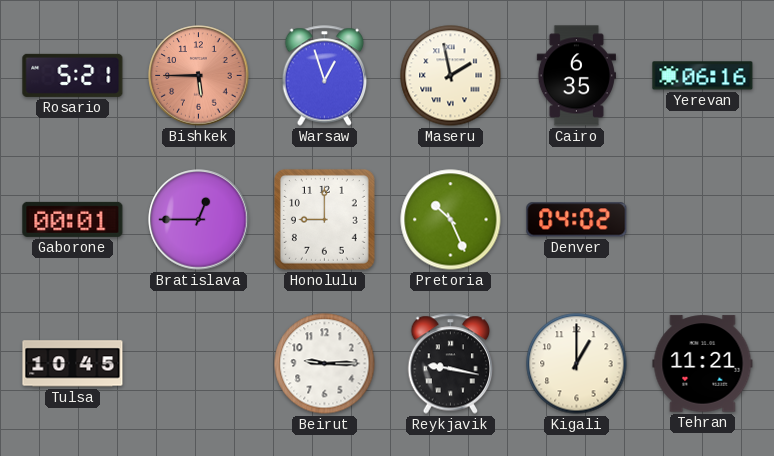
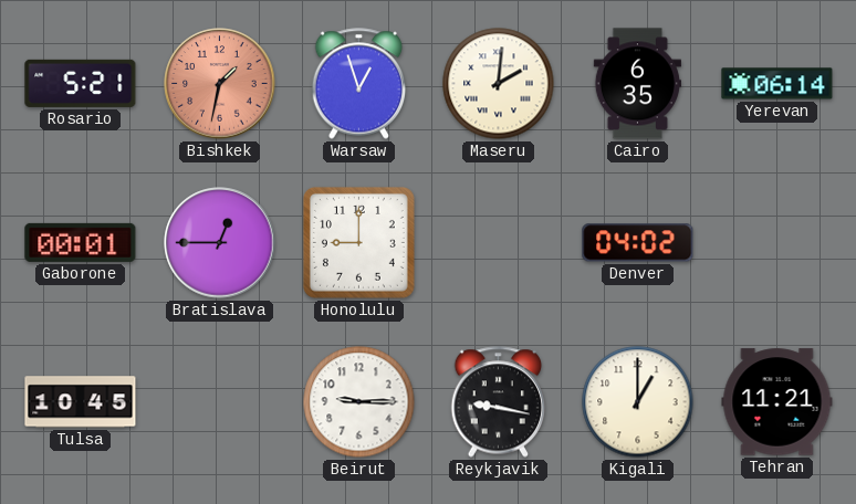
Bishkek: 5:45 -> 1:32
Maseru: 1:58 -> 2:01
Yerevan: 06:16 -> 06:14
Pretoria: 10:26 -> none
